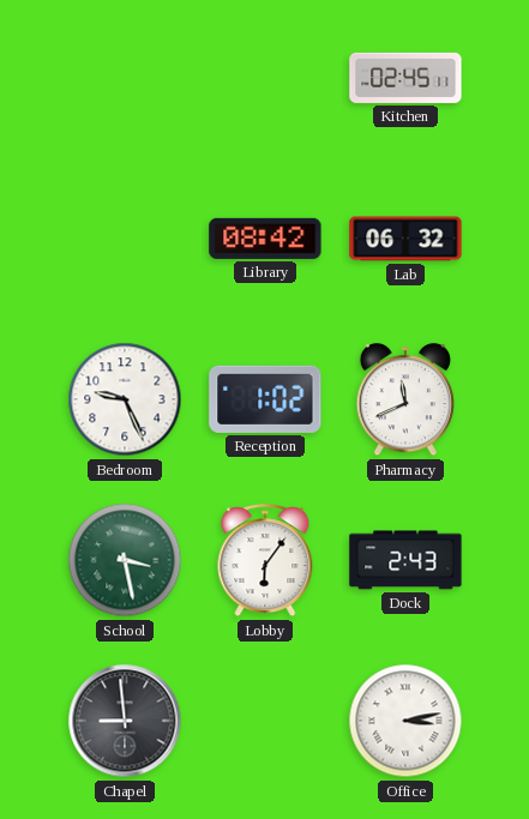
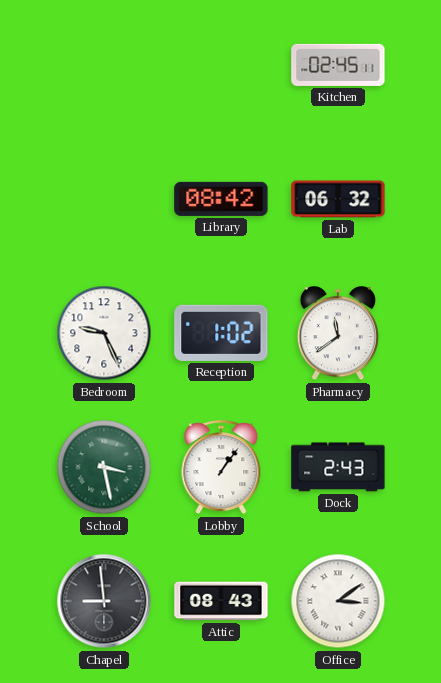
Pharmacy: 11:41 -> 11:39
Lobby: 6:06 -> 1:06
Attic: none -> 08:43
Office: 3:13 -> 3:09
